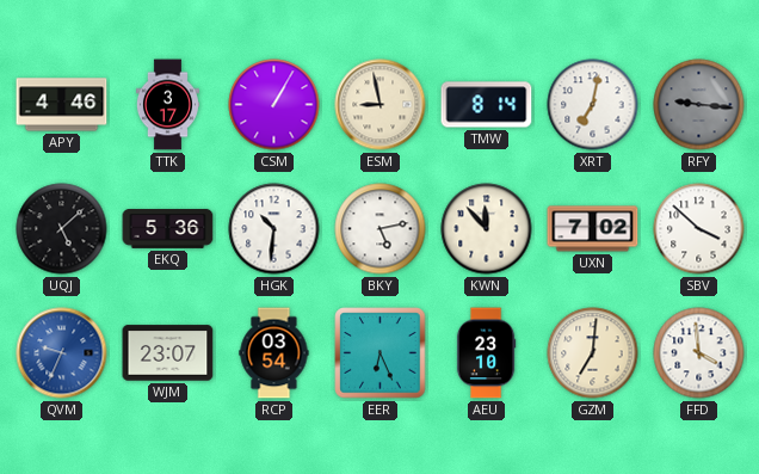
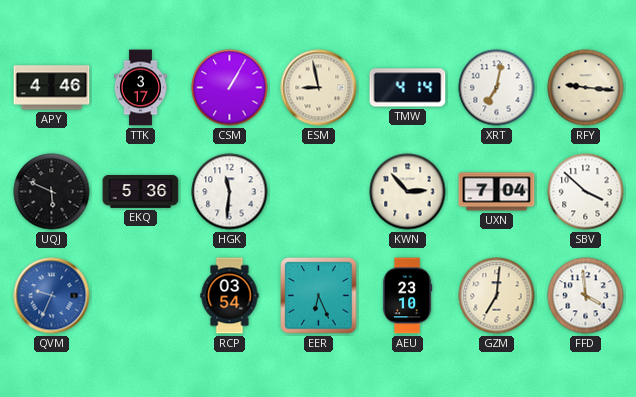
TMW: 8:14 -> 4:14
RFY dial: grey -> cream
UQJ: 5:08 -> 5:49
HGK: 10:31 -> 11:31
BKY: 5:13 -> none
KWN: 11:53 -> 2:53
UXN: 7:02 -> 7:04
WJM: 23:07 -> none
